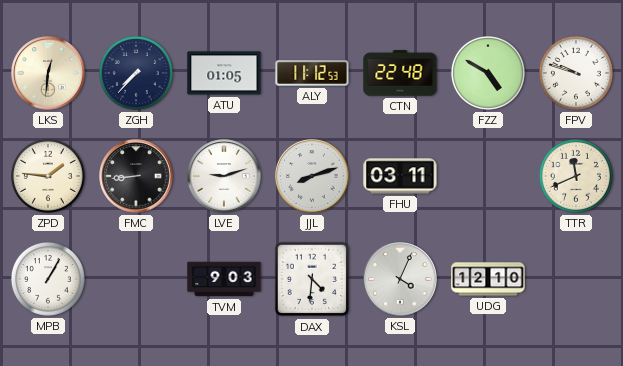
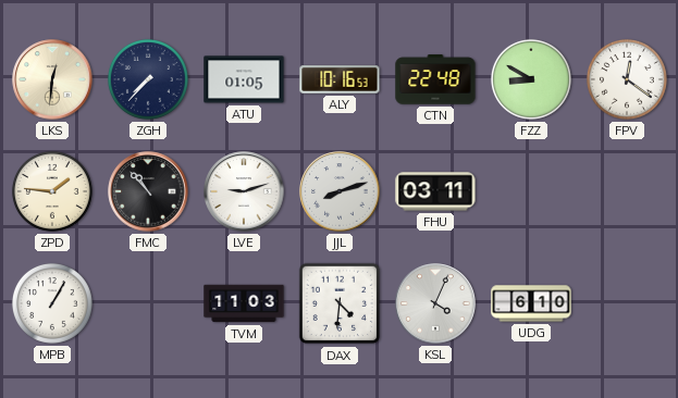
ALY: 11:12 -> 10:16
FZZ: 4:50 -> 8:50
FPV: 9:48 -> 12:21
FMC: 8:44 -> 10:53
TTR: 11:41 -> none
TVM: 9:03 -> 11:03
UDG: 12:10 -> 6:10
